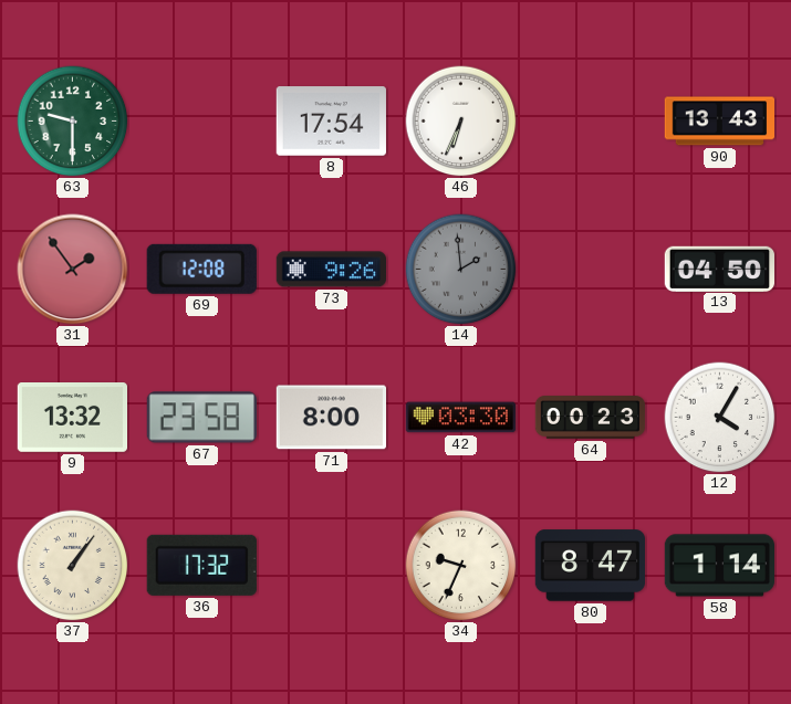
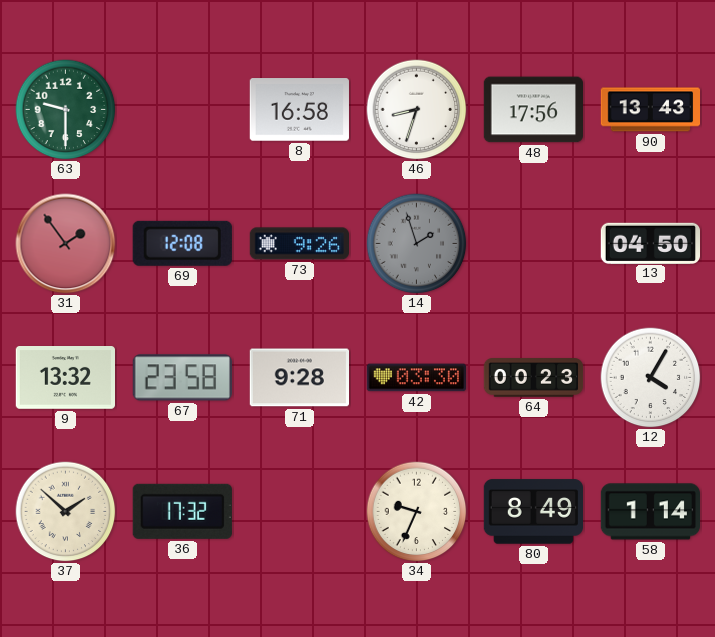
8: 17:54 -> 16:58
46: 6:34 -> 8:33
48: none -> 17:56
14: 1:59 -> 1:57
71: 8:00 -> 9:28
37: 1:06 -> 1:52
80: 8:47 -> 8:49
